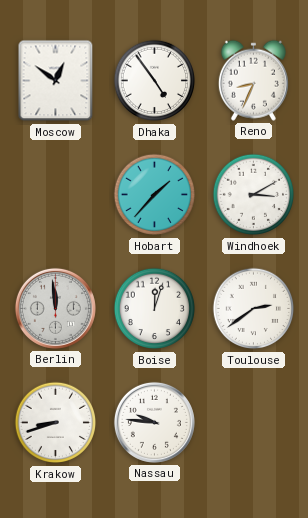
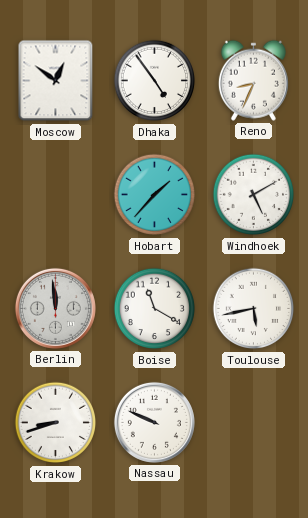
Windhoek: 3:10 -> 5:10
Boise: 12:03 -> 11:20
Toulouse: 2:39 -> 5:43
Nassau: 9:46 -> 9:49
